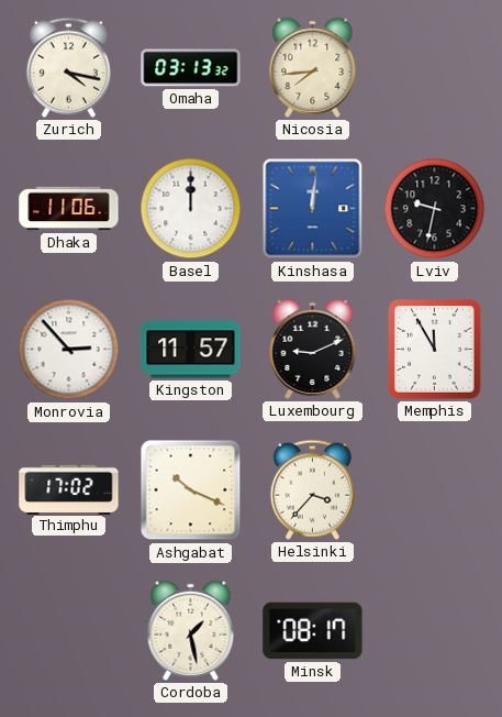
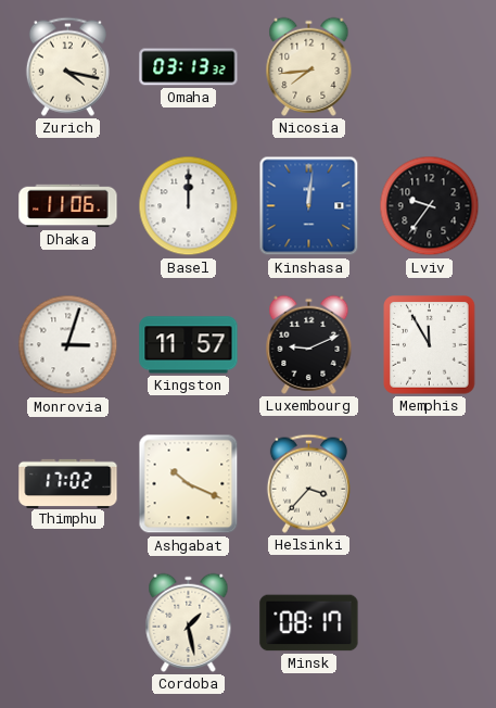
Lviv: 9:32 -> 9:36
Monrovia: 2:53 -> 3:03
